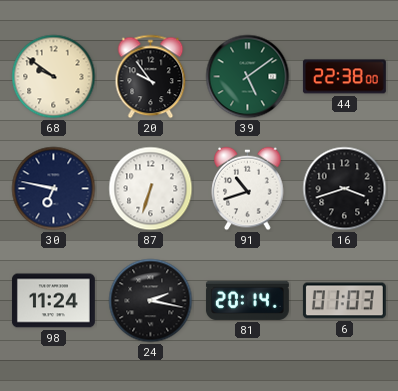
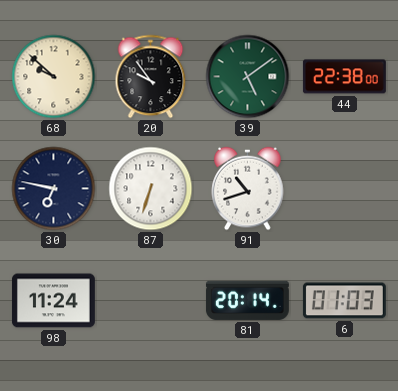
68: 9:51 -> 9:52
16: 3:42 -> none
24: 2:17 -> none
